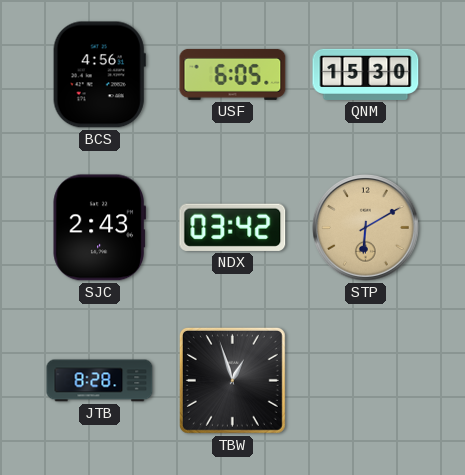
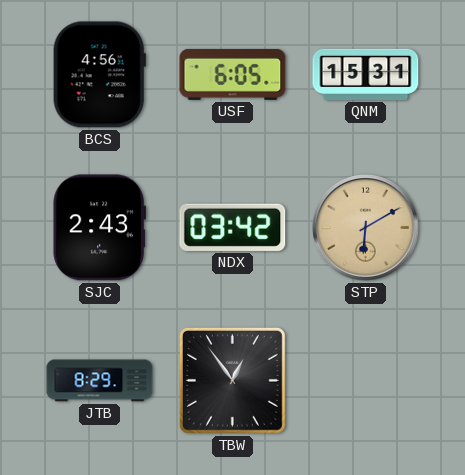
QNM: 15:30 -> 15:31
JTB: 8:28 -> 8:29
TBW: 12:57 -> 12:54
